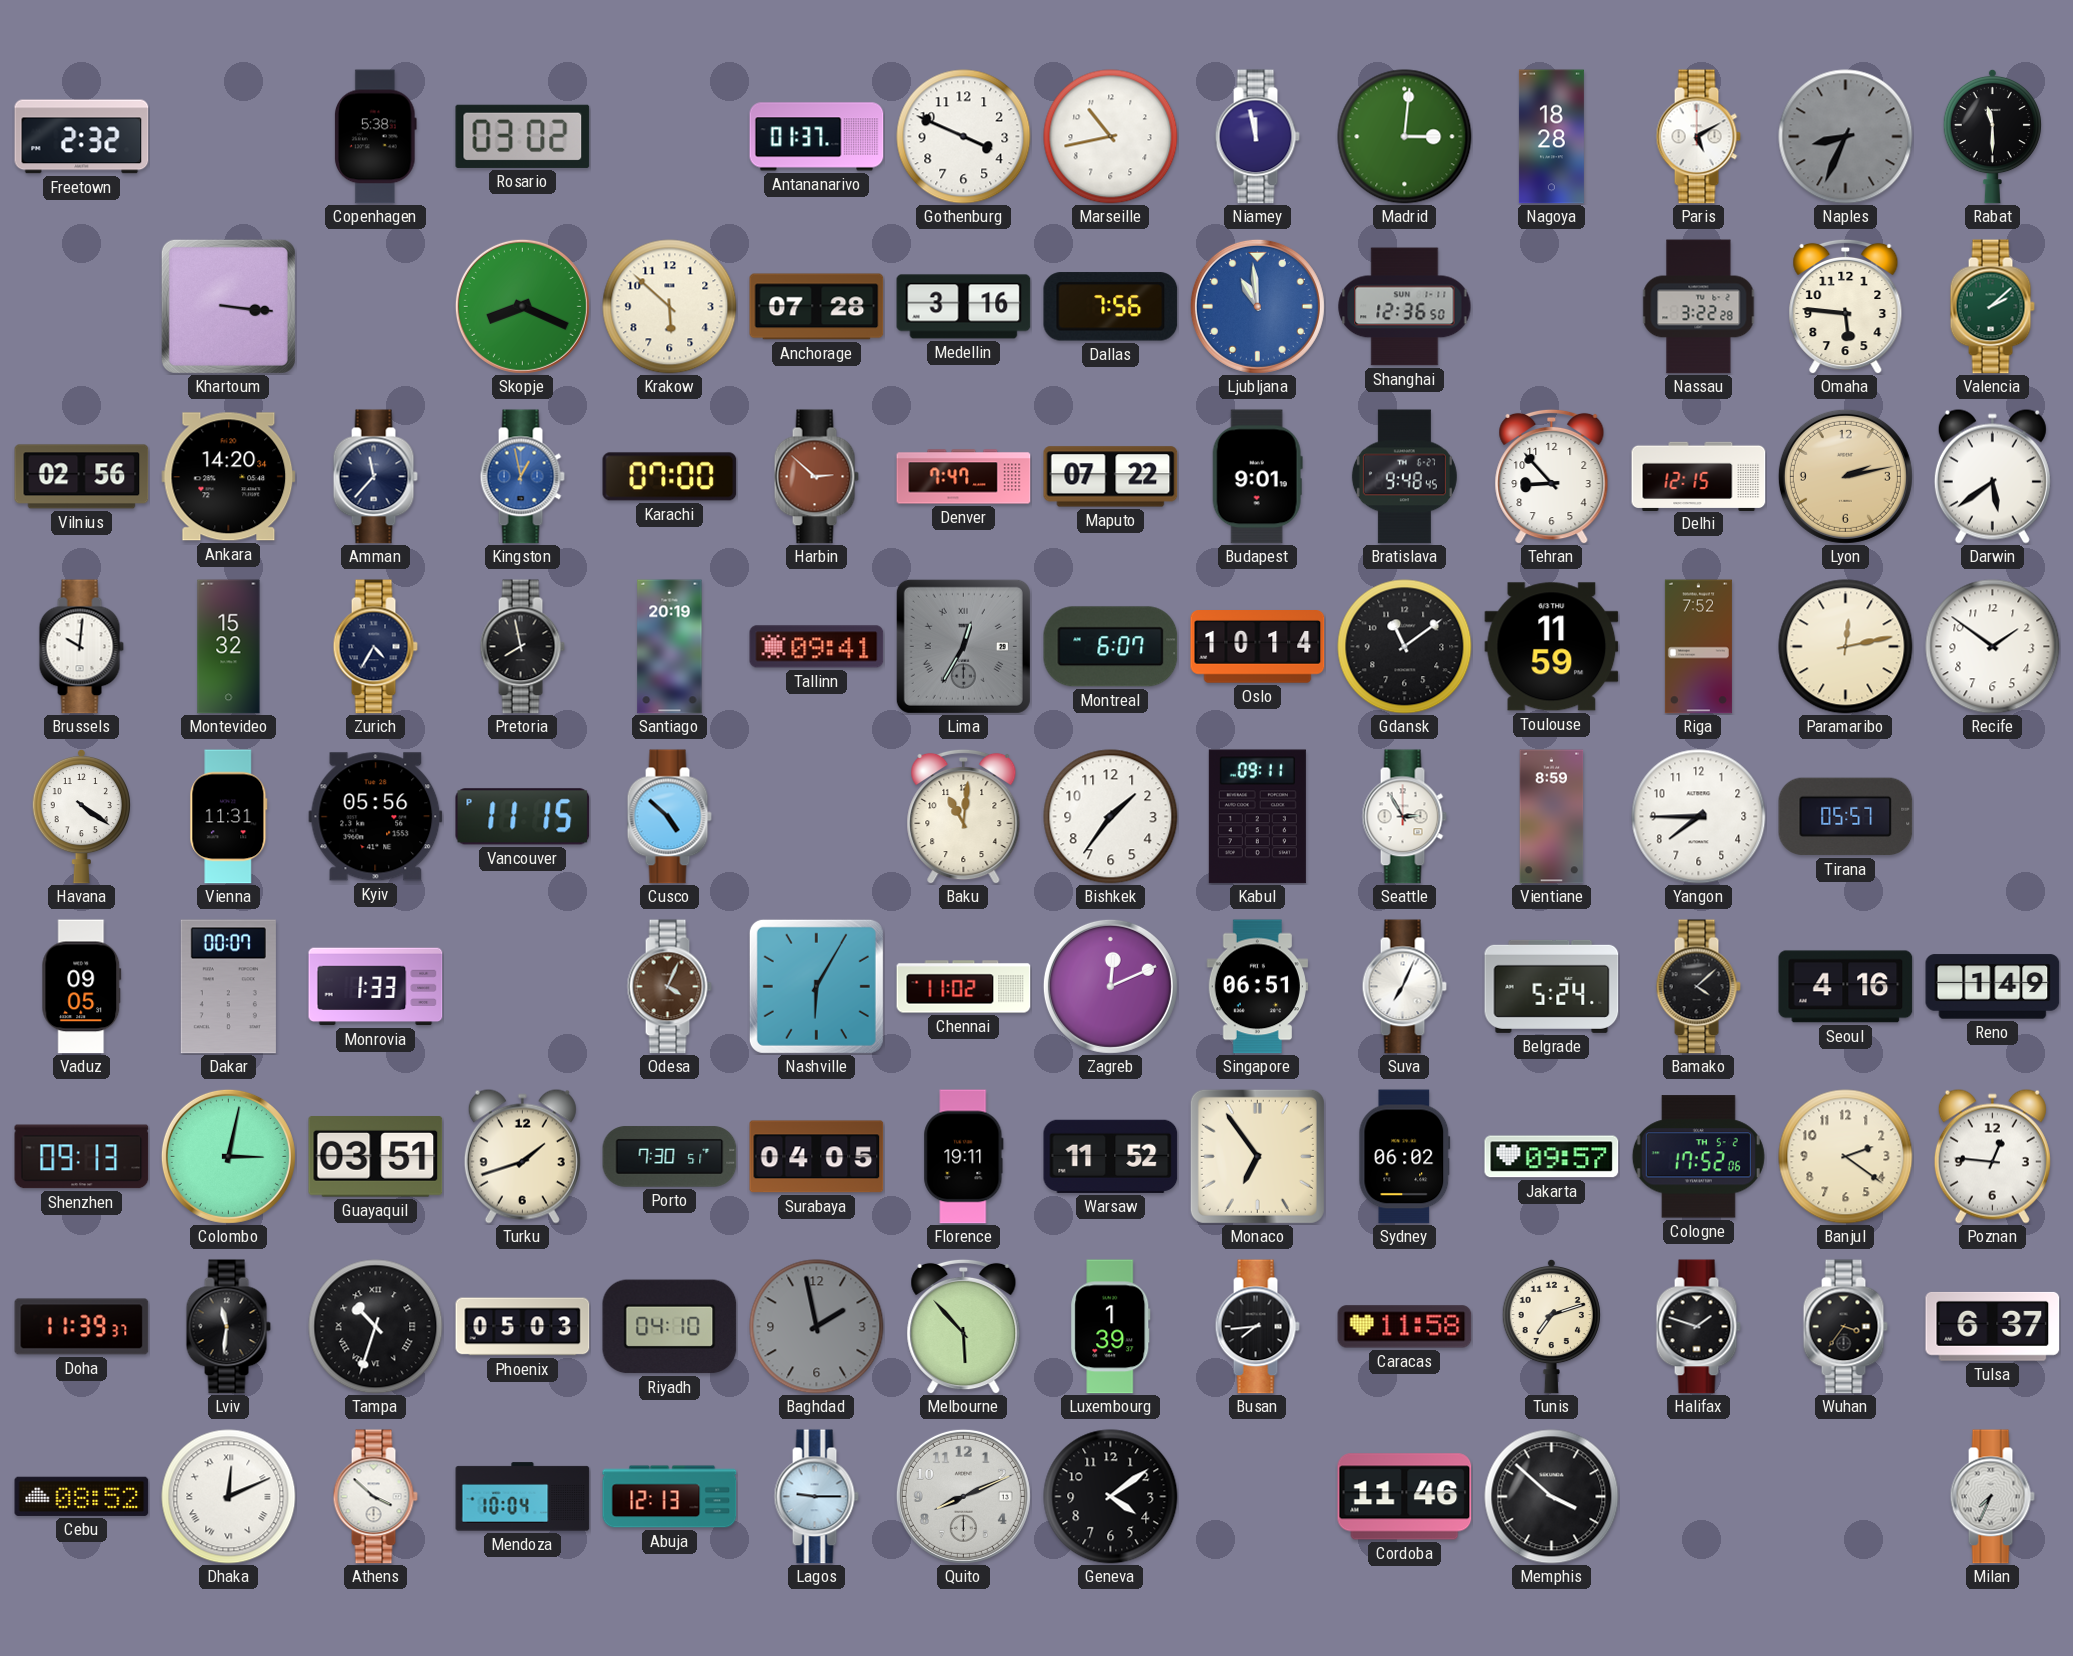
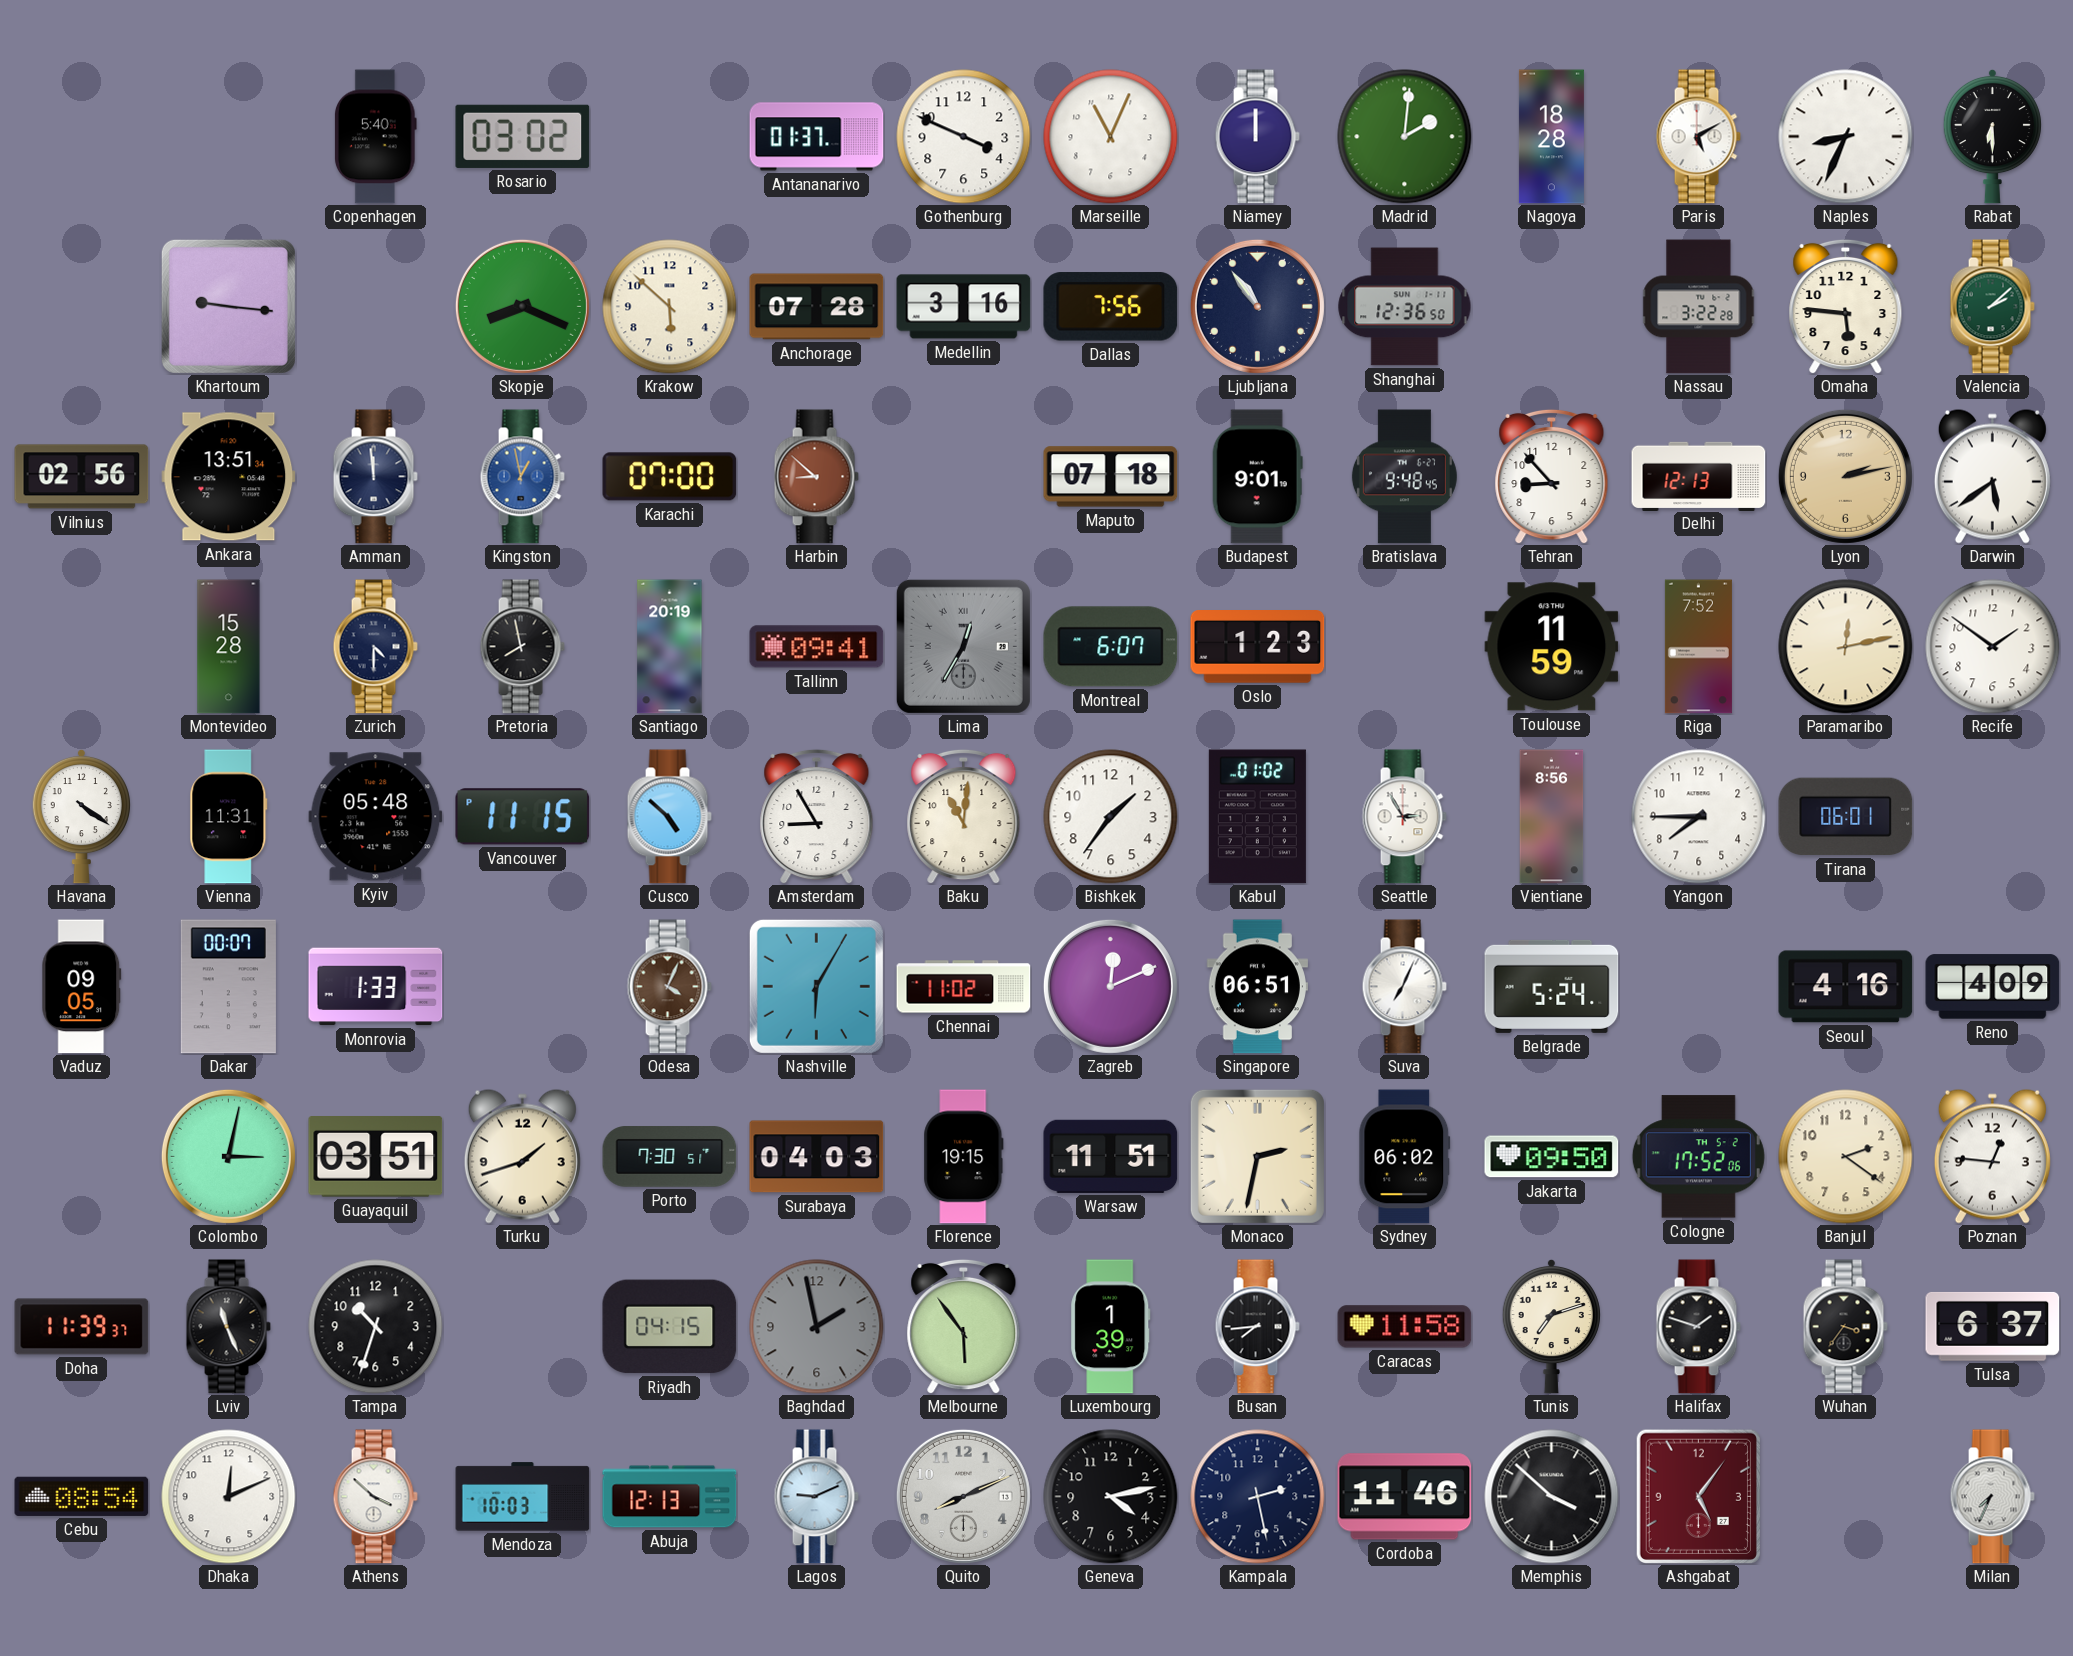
Freetown: 2:32 -> none
Copenhagen: 5:38 -> 5:40
Marseille: 10:43 -> 11:04
Niamey: 11:58 -> 12:00
Madrid: 3:01 -> 2:01
Naples dial: grey -> white
Rabat: 11:30 -> 6:30
Khartoum: 3:16 -> 9:16
Ljubljana: 10:59 -> 10:54
Ljubljana dial: blue -> navy
Ankara: 14:20 -> 13:51
Amman: 11:37 -> 11:59
Harbin: 2:52 -> 8:52
Denver: 7:47 -> none
Maputo: 07:22 -> 07:18
Delhi: 12:15 -> 12:13
Brussels: 10:01 -> none
Montevideo: 15:32 -> 15:28
Zurich: 4:35 -> 4:30
Oslo: 10:14 -> 1:23
Gdansk: 11:09 -> none
Kyiv: 05:56 -> 05:48
Amsterdam: none -> 8:55
Kabul: 09:11 -> 01:02
Vientiane: 8:59 -> 8:56
Tirana: 05:57 -> 06:01
Bamako: 4:08 -> none
Reno: 1:49 -> 4:09
Shenzhen: 09:13 -> none
Surabaya: 04:05 -> 04:03
Florence: 19:11 -> 19:15
Warsaw: 11:52 -> 11:51
Monaco: 6:54 -> 2:32
Jakarta: 09:57 -> 09:50
Lviv: 11:31 -> 11:26
Tampa numerals: Roman -> Arabic
Phoenix: 05:03 -> none
Riyadh: 04:10 -> 04:15
Melbourne: 5:53 -> 5:54
Cebu: 08:52 -> 08:54
Dhaka numerals: Roman -> Arabic
Mendoza: 10:04 -> 10:03
Lagos: 9:15 -> 9:11
Geneva: 4:09 -> 4:13
Kampala: none -> 2:28
Ashgabat: none -> 5:06
